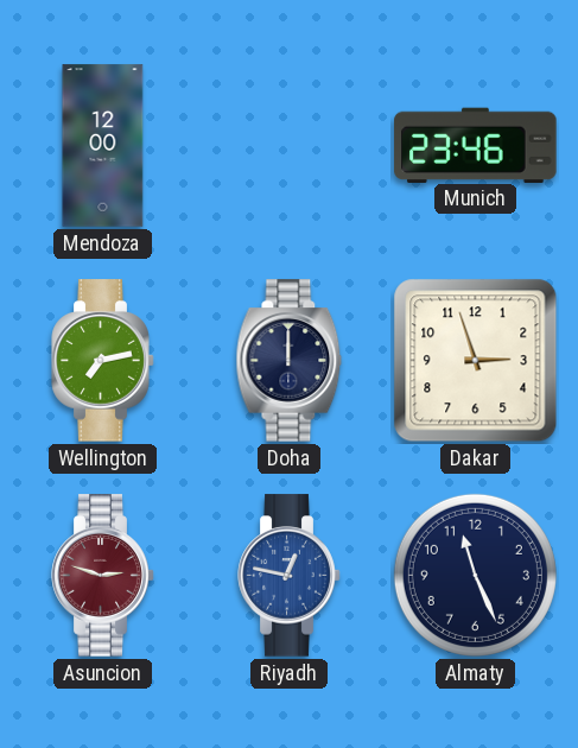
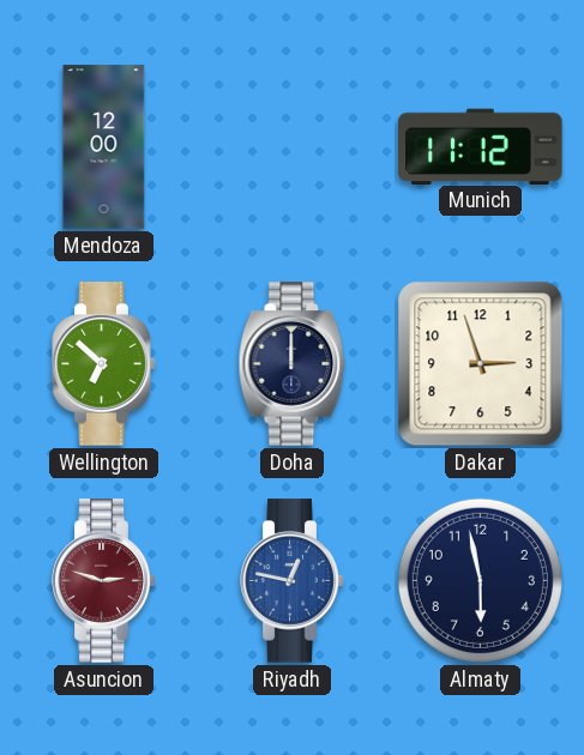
Munich: 23:46 -> 11:12
Wellington: 7:13 -> 6:52
Almaty: 11:26 -> 5:58
